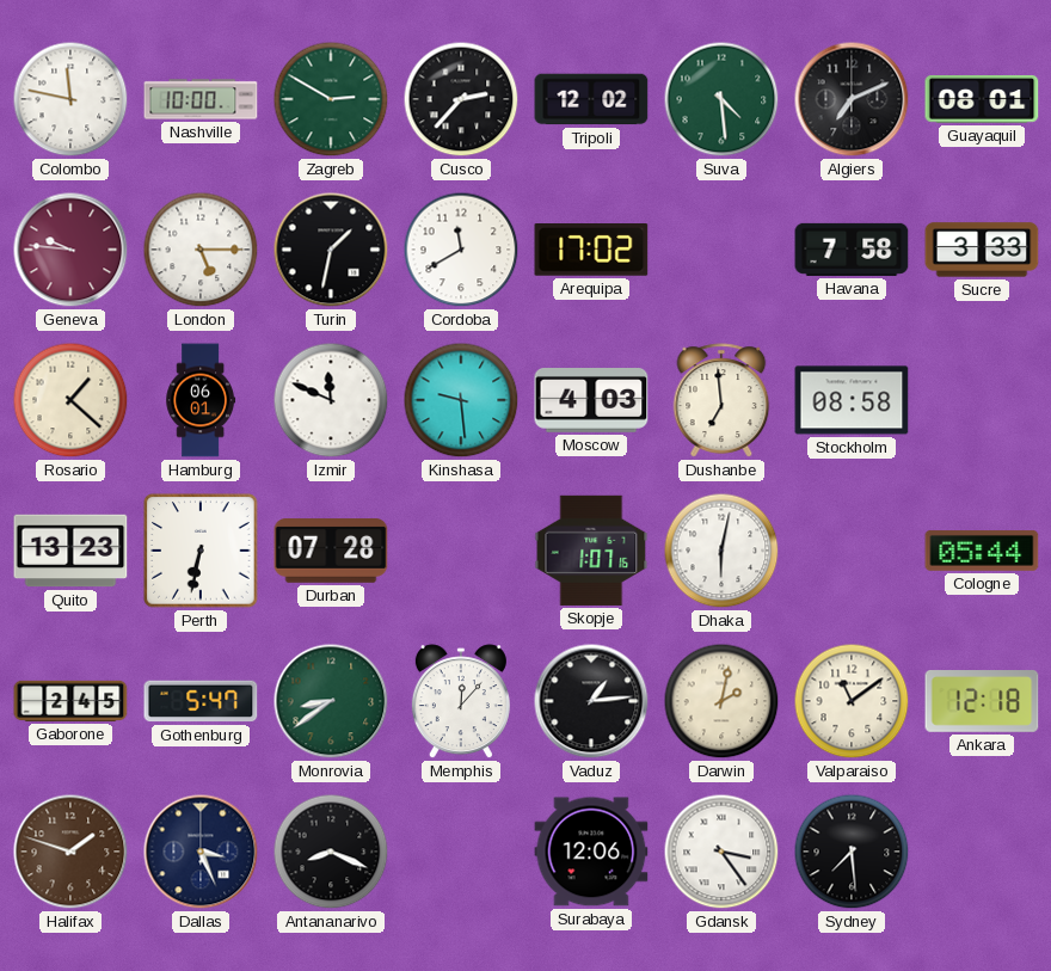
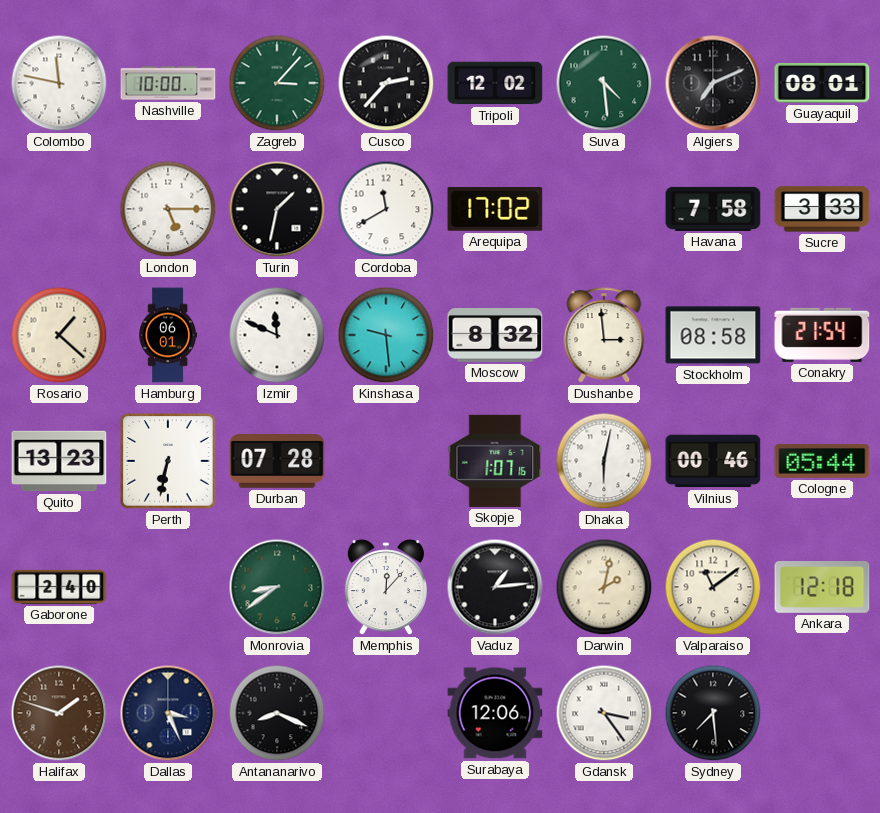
Zagreb: 2:50 -> 3:07
Geneva: 9:46 -> none
Moscow: 4:03 -> 8:32
Dushanbe: 6:59 -> 2:59
Conakry: none -> 21:54
Vilnius: none -> 00:46
Gaborone: 2:45 -> 2:40
Gothenburg: 5:47 -> none
